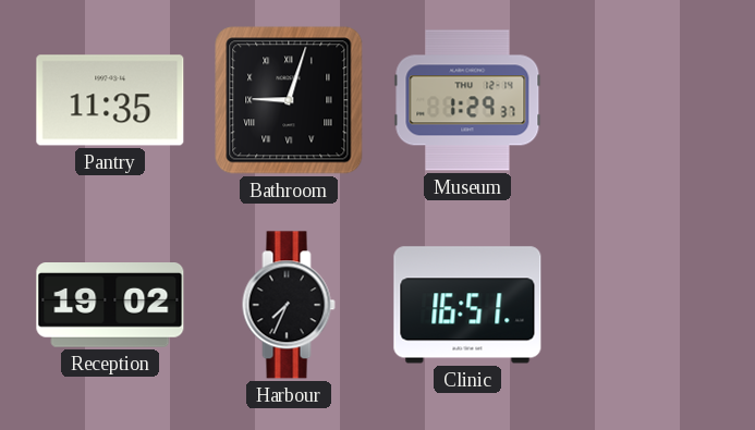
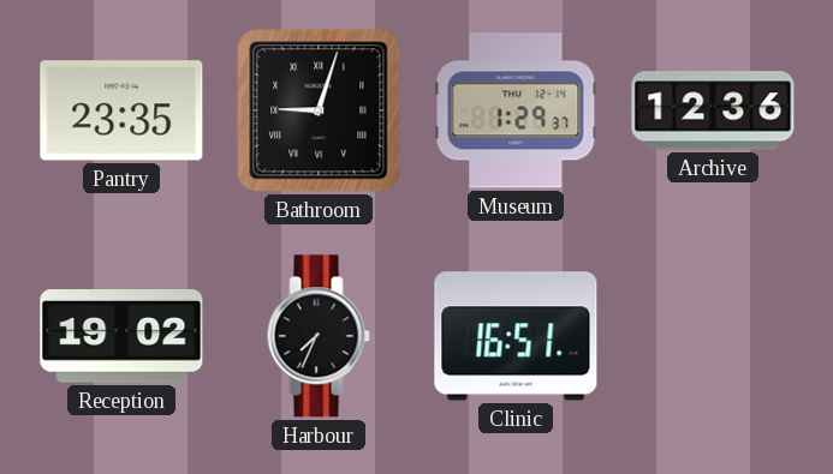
Pantry: 11:35 -> 23:35
Archive: none -> 12:36
